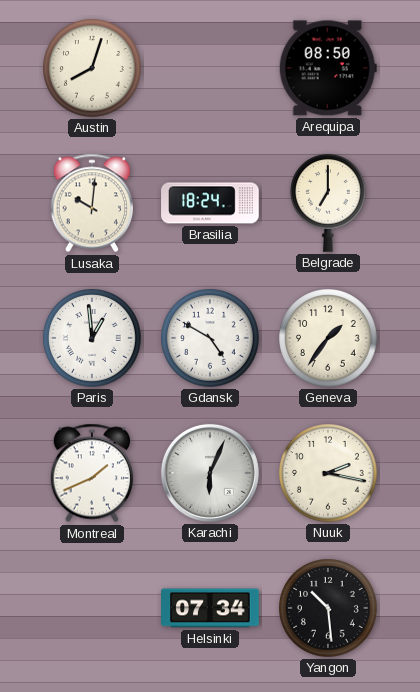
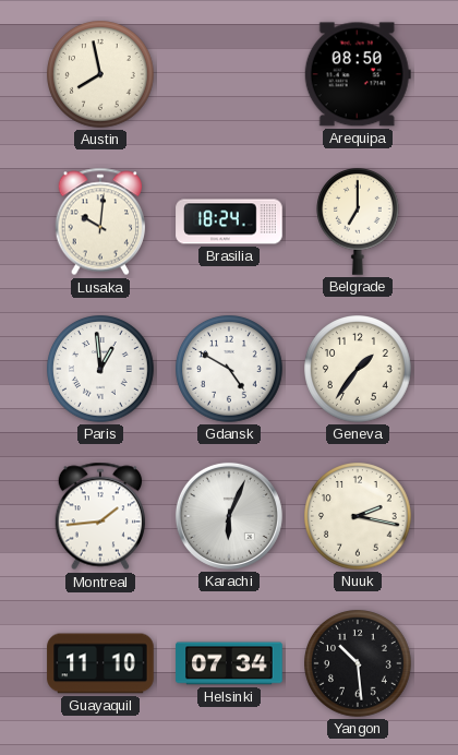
Austin: 8:03 -> 7:58
Montreal: 1:41 -> 1:44
Guayaquil: none -> 11:10
